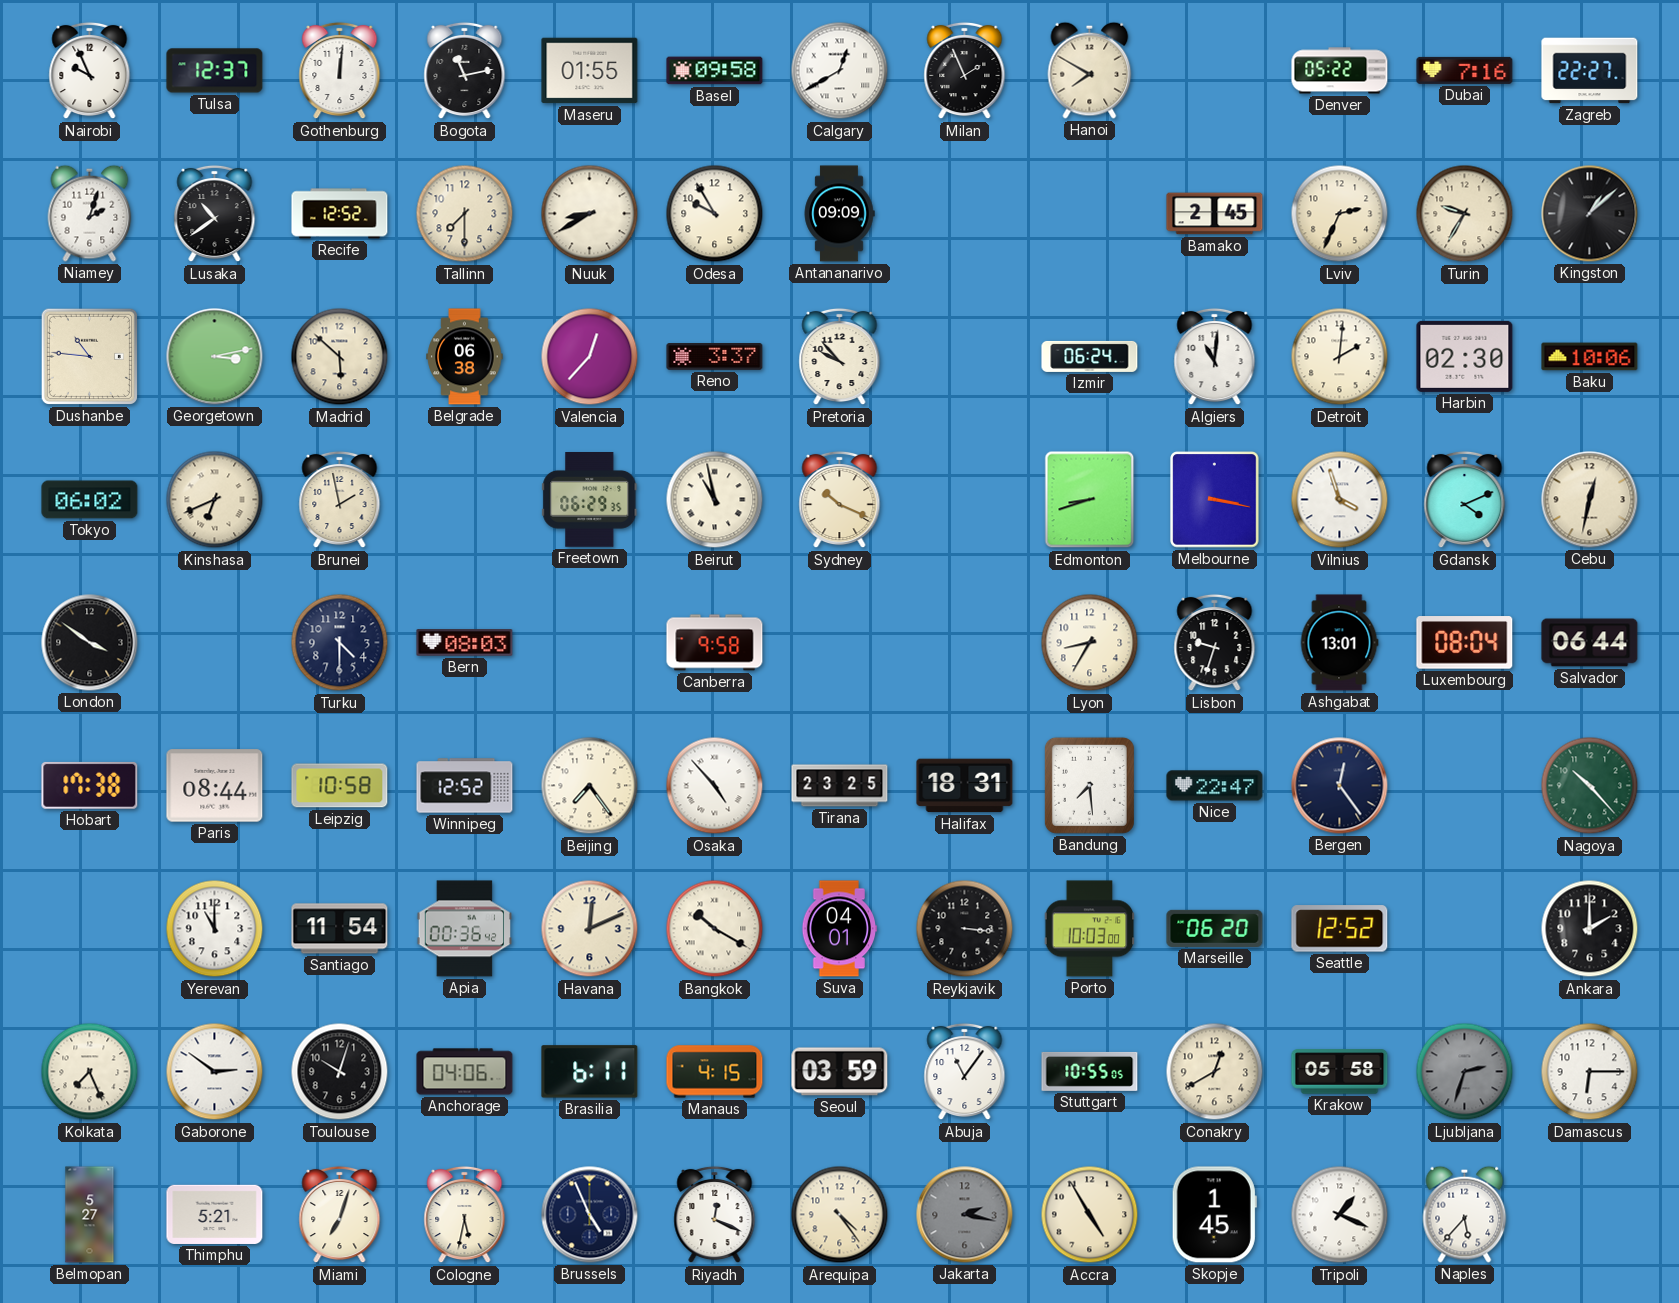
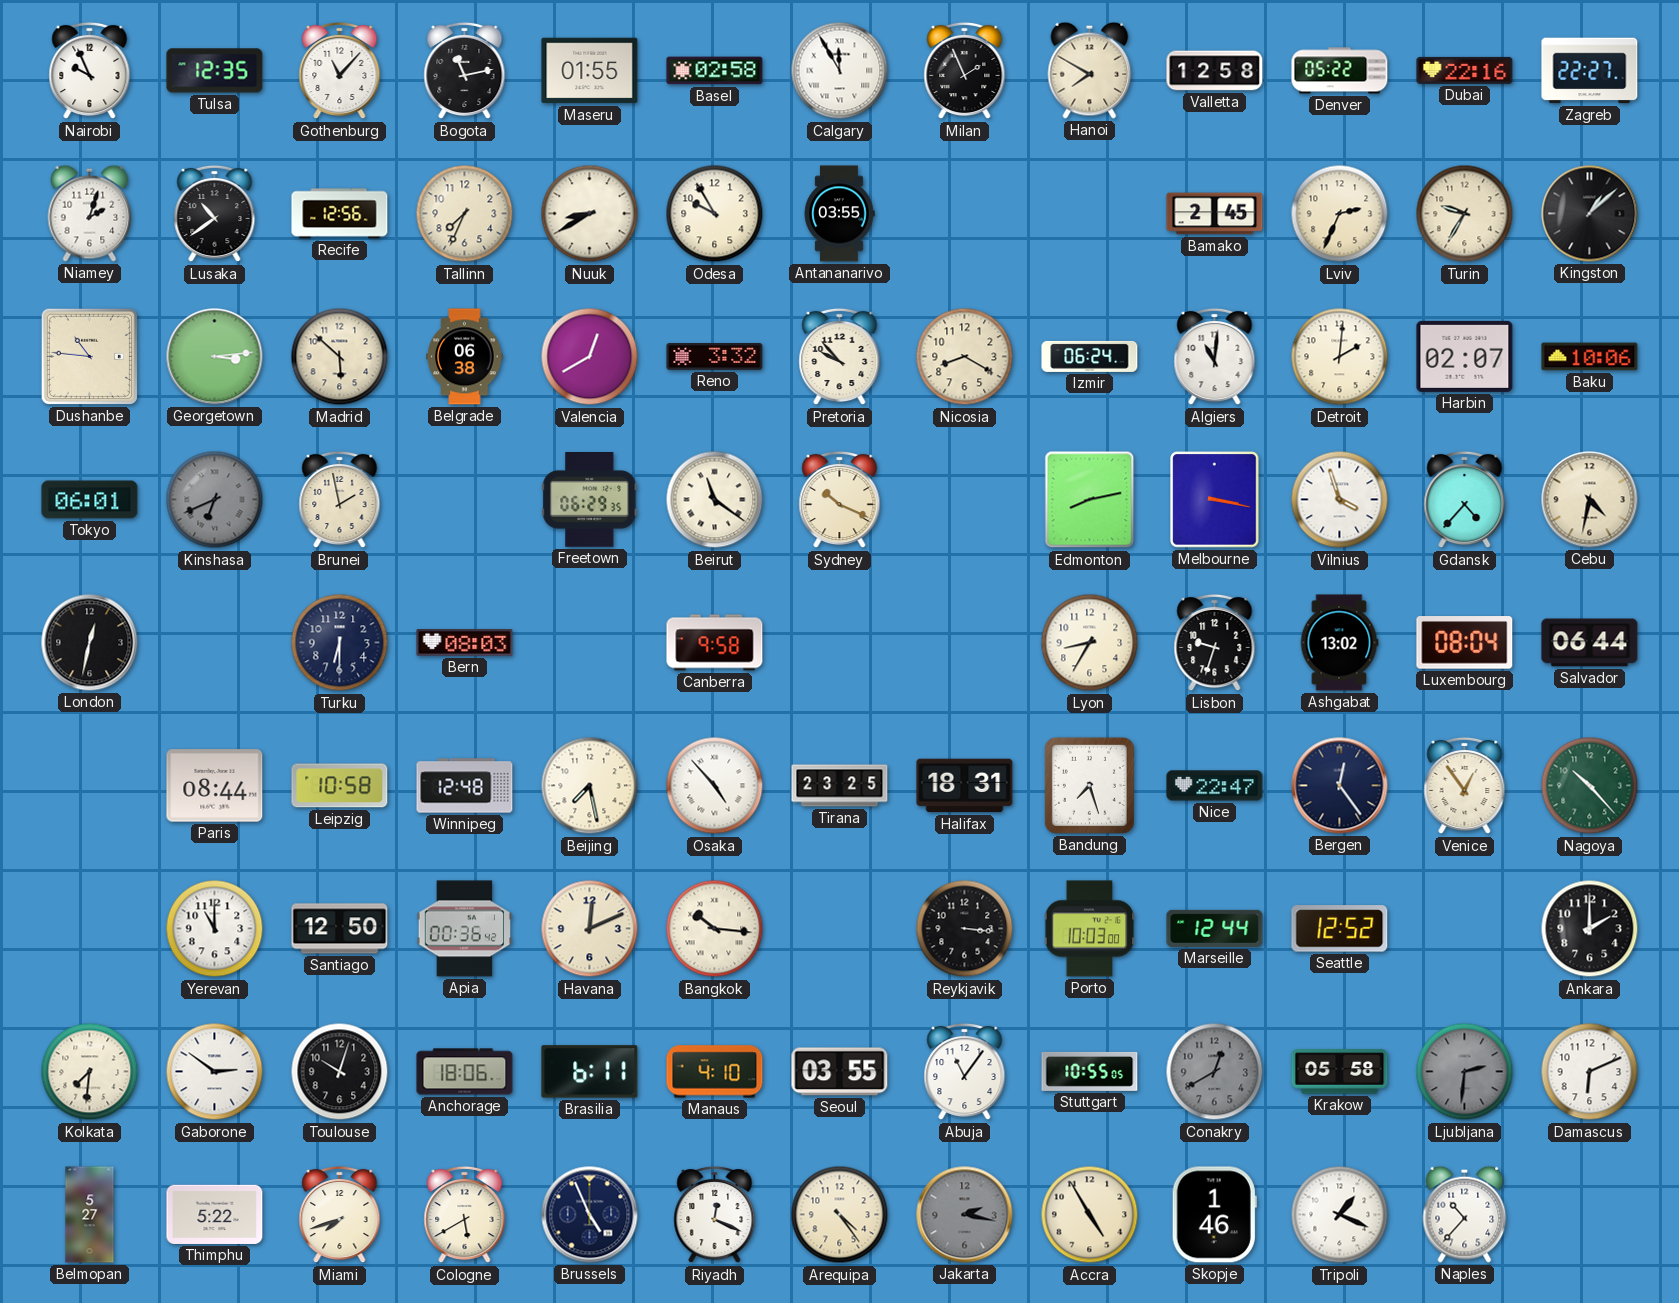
Tulsa: 12:37 -> 12:35
Gothenburg: 12:01 -> 11:07
Basel: 09:58 -> 02:58
Calgary: 12:40 -> 11:55
Valletta: none -> 12:58
Dubai: 7:16 -> 22:16
Recife: 12:52 -> 12:56
Tallinn: 7:30 -> 7:34
Antananarivo: 09:09 -> 03:55
Georgetown: 3:13 -> 3:14
Valencia: 12:37 -> 12:40
Reno: 3:37 -> 3:32
Nicosia: none -> 8:20
Harbin: 02:30 -> 02:07
Tokyo: 06:02 -> 06:01
Kinshasa dial: cream -> grey
Beirut: 10:58 -> 11:21
Edmonton: 8:42 -> 8:13
Gdansk: 4:11 -> 4:37
Cebu: 12:32 -> 4:32
London: 3:51 -> 12:32
Turku: 4:30 -> 6:30
Ashgabat: 13:01 -> 13:02
Hobart: 17:38 -> none
Winnipeg: 12:52 -> 12:48
Beijing: 7:24 -> 7:28
Bandung: 7:29 -> 7:27
Venice: none -> 12:54
Santiago: 11:54 -> 12:50
Bangkok: 10:20 -> 10:16
Suva: 04:01 -> none
Marseille: 06:20 -> 12:44
Kolkata: 7:26 -> 7:31
Anchorage: 04:06 -> 18:06
Manaus: 4:15 -> 4:10
Seoul: 03:59 -> 03:55
Conakry dial: cream -> grey
Ljubljana: 2:33 -> 2:31
Damascus: 6:15 -> 6:11
Thimphu: 5:21 -> 5:22
Miami: 7:03 -> 7:42
Cologne: 5:32 -> 5:40
Skopje: 1:45 -> 1:46
Naples: 5:37 -> 10:37
